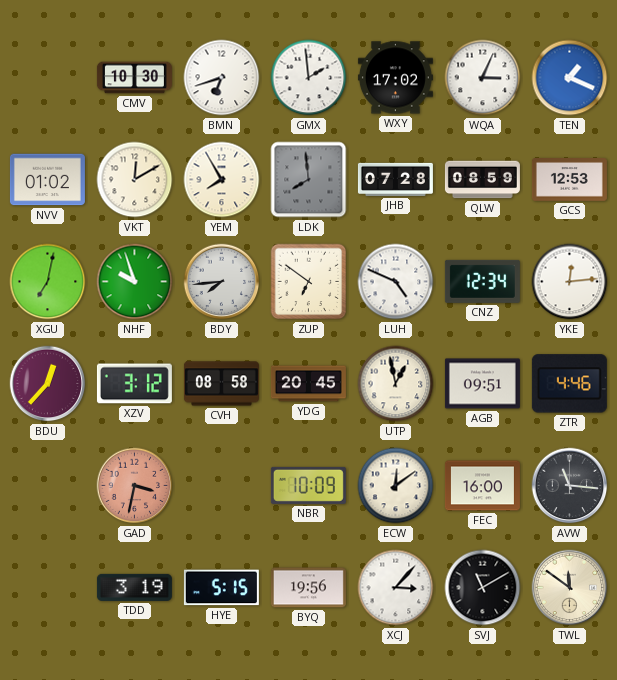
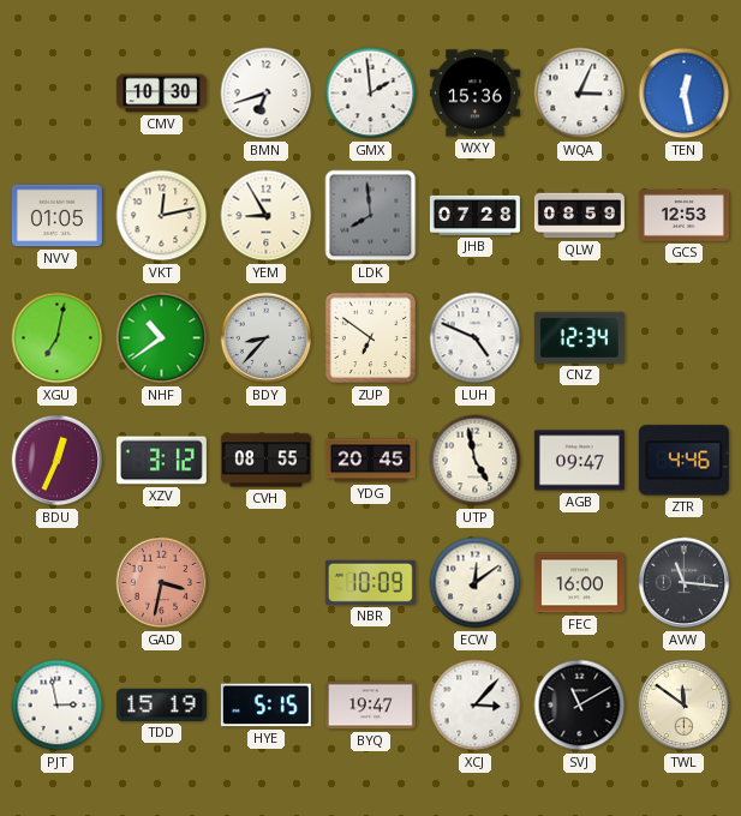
WXY: 17:02 -> 15:36
TEN: 1:19 -> 12:28
NVV: 01:02 -> 01:05
VKT: 12:10 -> 12:13
YEM: 7:55 -> 8:55
NHF: 9:57 -> 10:39
BDY: 7:44 -> 8:37
YKE: 12:14 -> none
BDU: 12:37 -> 12:34
CVH: 08:58 -> 08:55
UTP: 12:58 -> 4:58
AGB: 09:51 -> 09:47
PJT: none -> 2:58
TDD: 3:19 -> 15:19
BYQ: 19:56 -> 19:47
